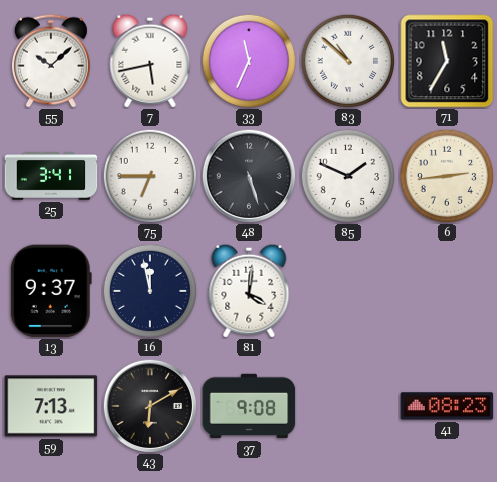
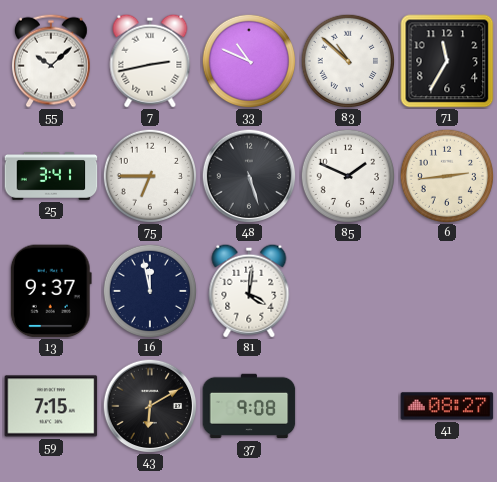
7: 5:43 -> 2:43
33: 11:34 -> 10:49
59: 7:13 -> 7:15
41: 08:23 -> 08:27
